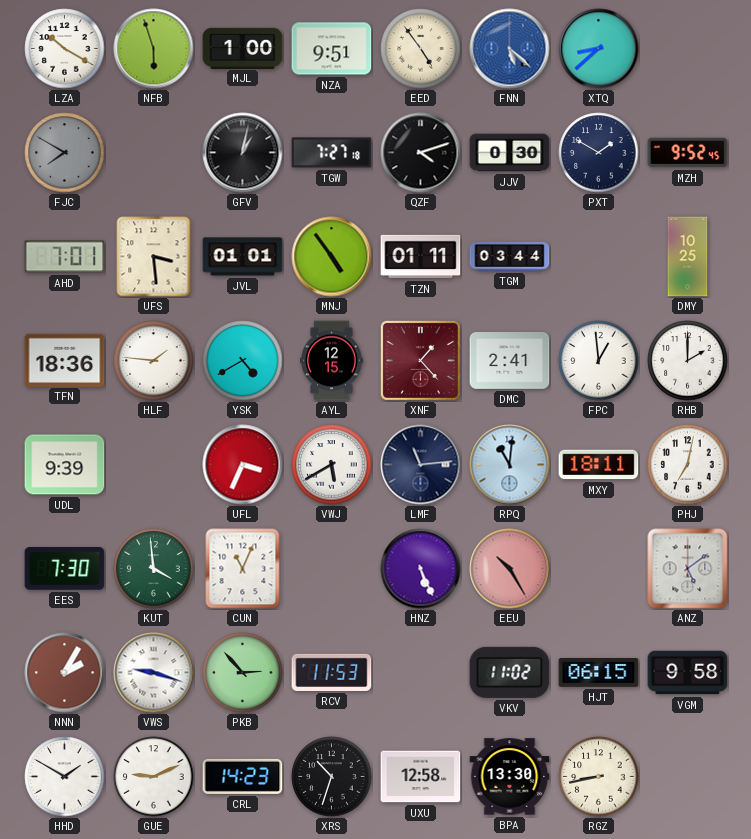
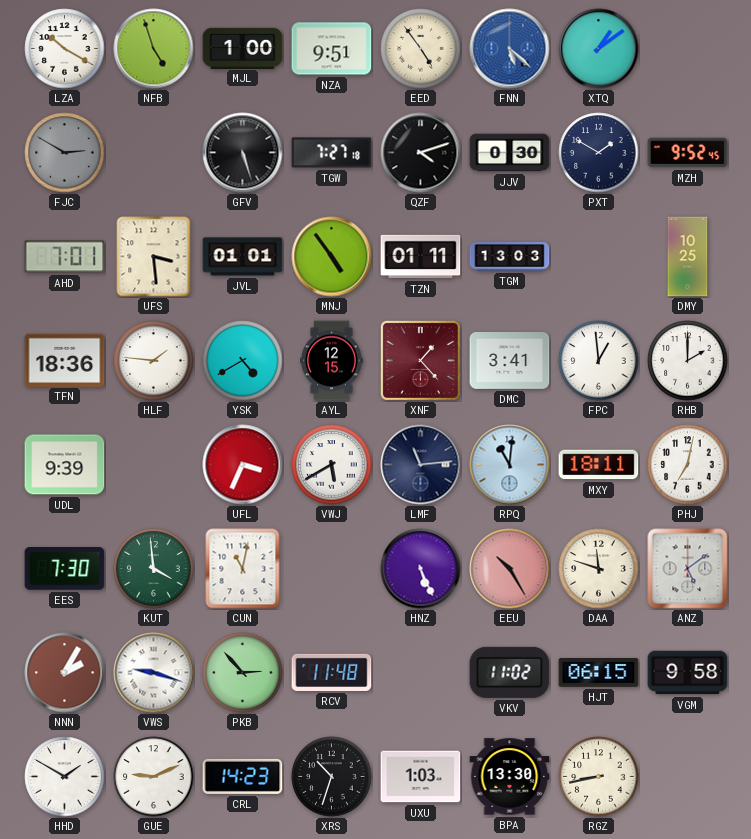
NFB: 5:57 -> 4:57
XTQ: 8:38 -> 1:09
FJC: 7:50 -> 2:50
GFV: 1:02 -> 5:27
TGM: 03:44 -> 13:03
DMC: 2:41 -> 3:41
CUN: 11:04 -> 11:02
DAA: none -> 11:48
RCV: 11:53 -> 11:48
UXU: 12:58 -> 1:03
